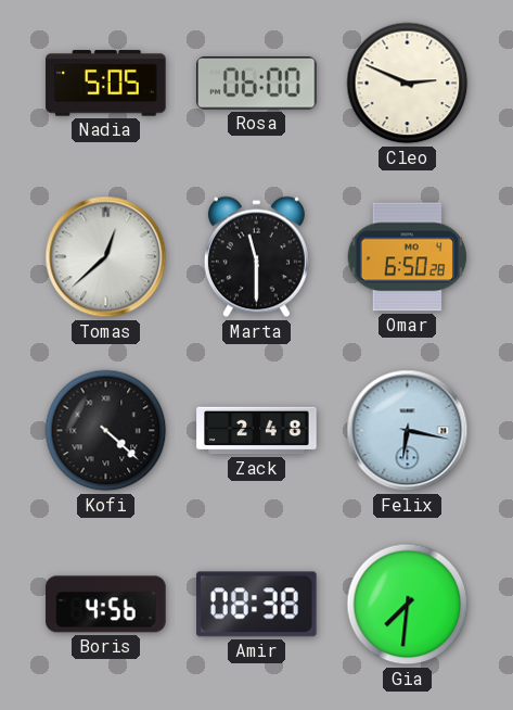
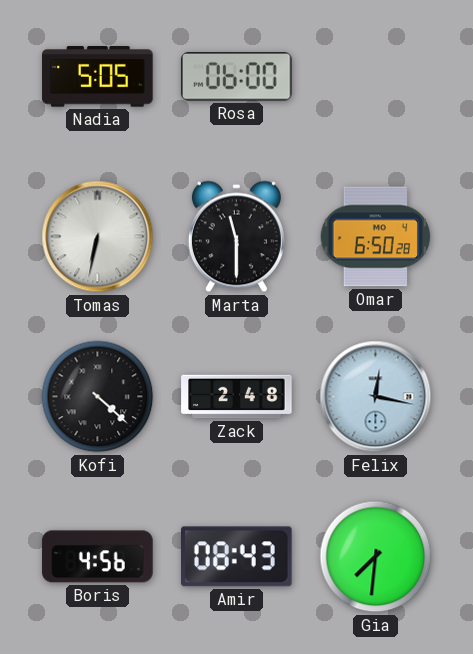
Cleo: 2:49 -> none
Tomas: 12:38 -> 6:32
Felix: 6:17 -> 12:17
Amir: 08:38 -> 08:43
